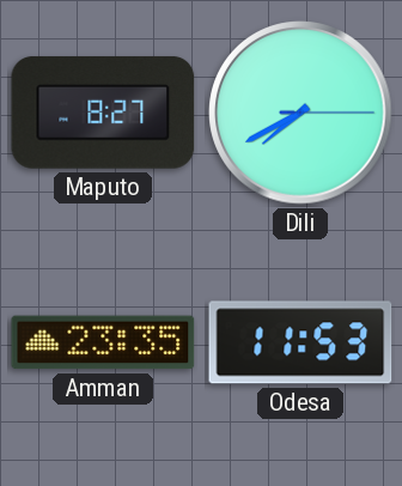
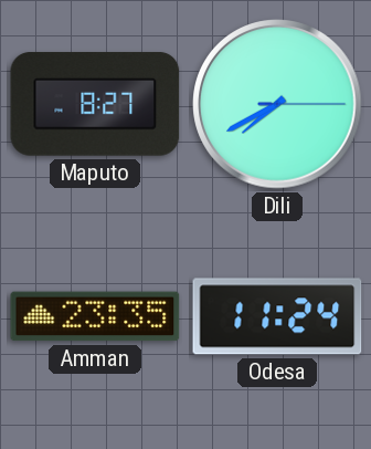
Odesa: 11:53 -> 11:24
